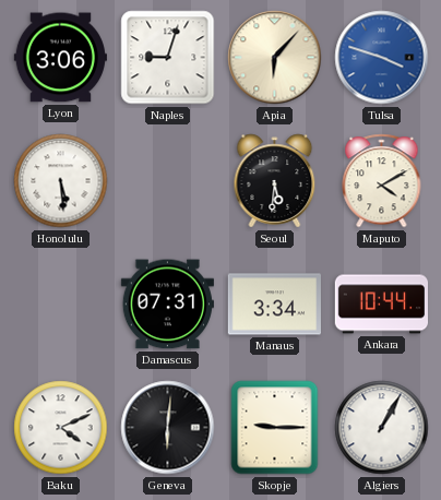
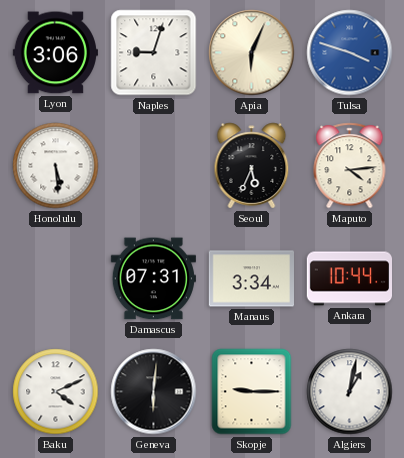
Apia: 6:07 -> 6:04
Seoul: 5:31 -> 5:34
Maputo: 4:10 -> 4:14
Algiers: 1:05 -> 1:02
